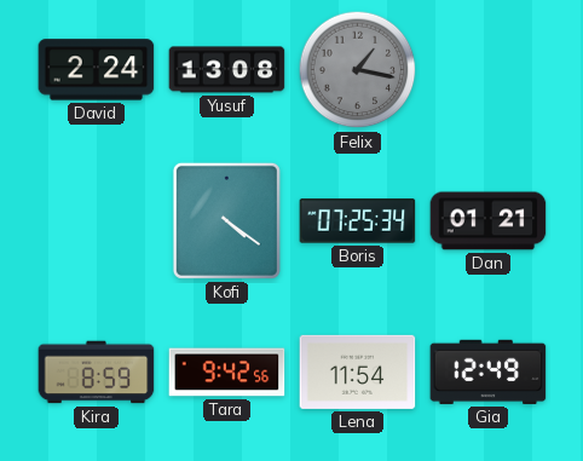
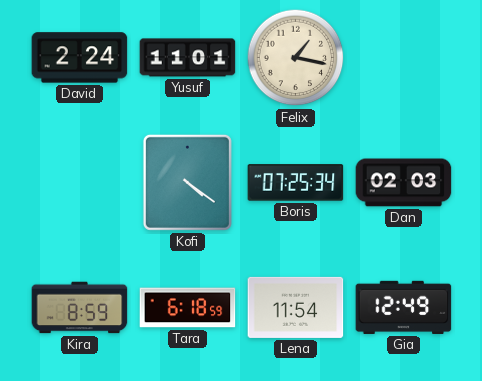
Yusuf: 13:08 -> 11:01
Felix dial: grey -> cream
Dan: 01:21 -> 02:03
Tara: 9:42 -> 6:18
